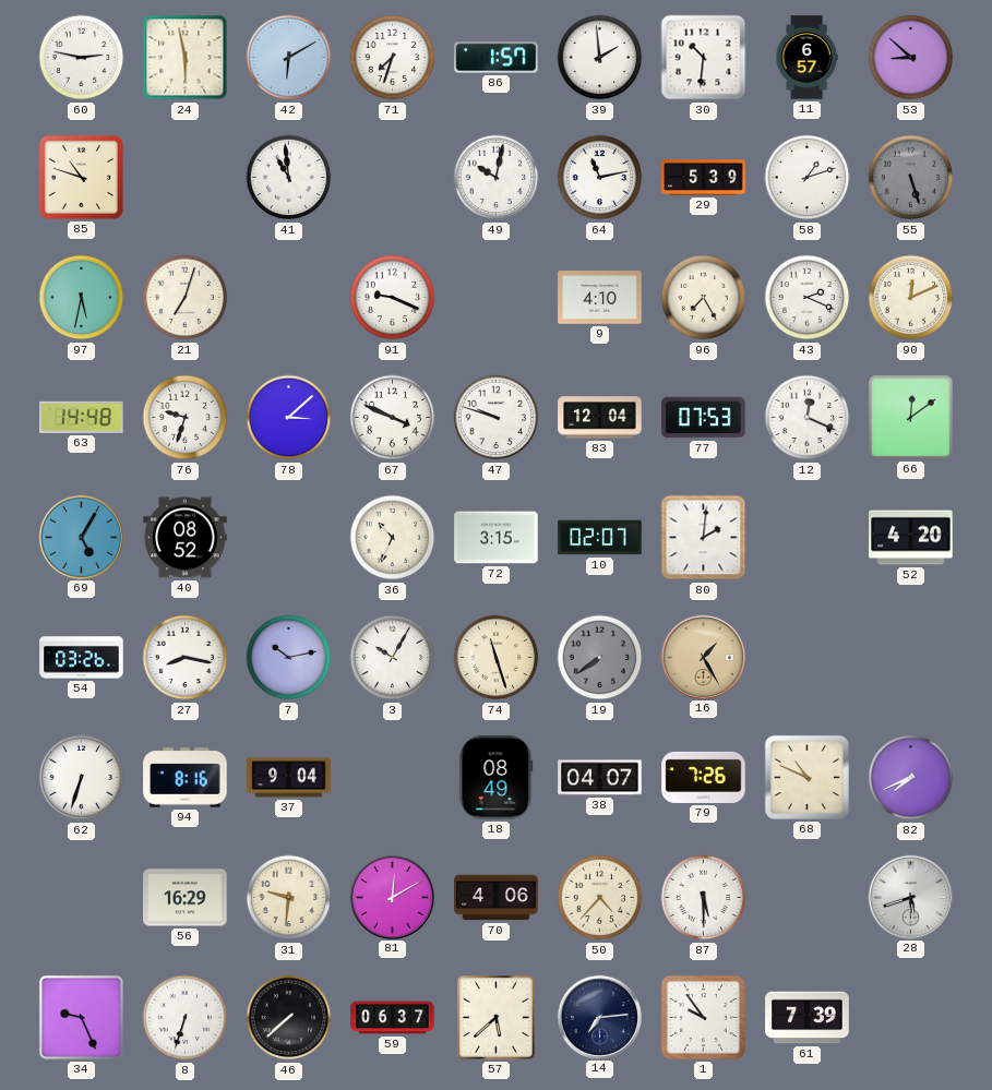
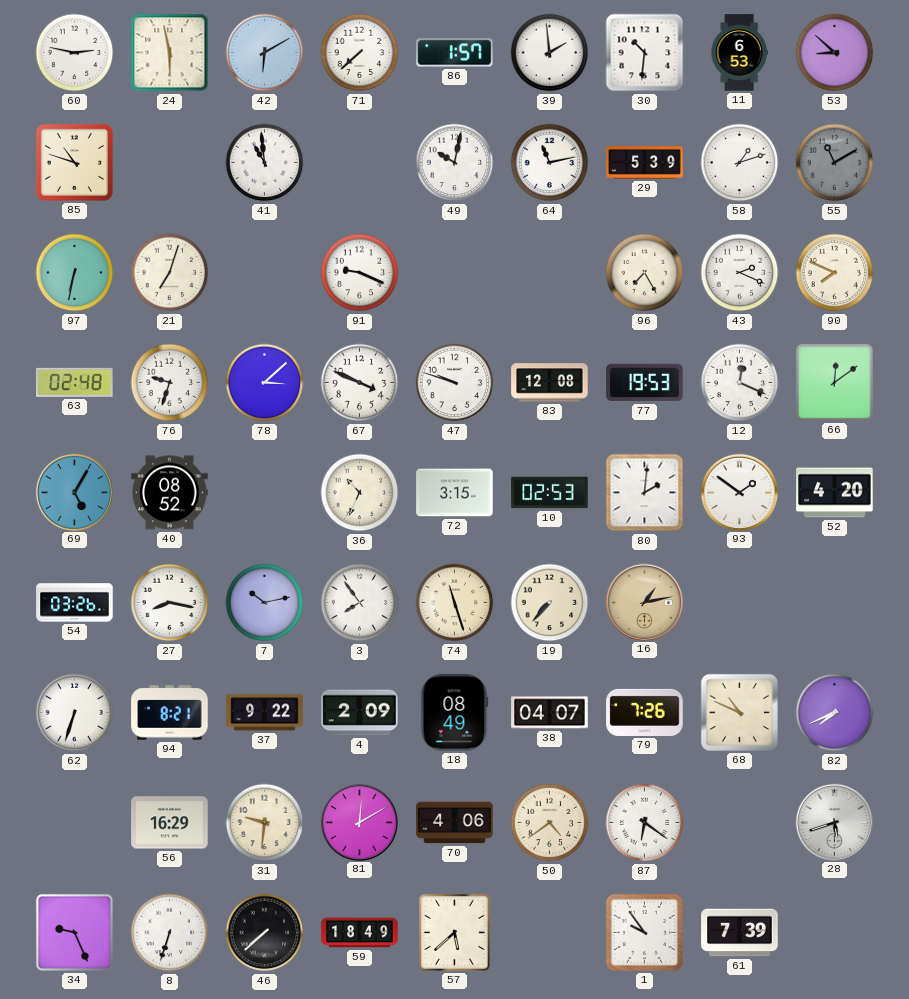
71: 7:33 -> 7:38
11: 6:57 -> 6:53
55: 5:27 -> 11:10
97: 5:32 -> 6:32
9: 4:10 -> none
90: 12:11 -> 7:49
63: 14:48 -> 02:48
83: 12:04 -> 12:08
77: 07:53 -> 19:53
10: 02:07 -> 02:53
93: none -> 1:51
3: 10:05 -> 7:54
19: 7:39 -> 7:37
19 dial: grey -> cream
16: 1:25 -> 1:13
94: 8:16 -> 8:21
37: 9:04 -> 9:22
4: none -> 2:09
50: 4:37 -> 4:39
87: 5:30 -> 6:21
59: 06:37 -> 18:49
14: 7:14 -> none
